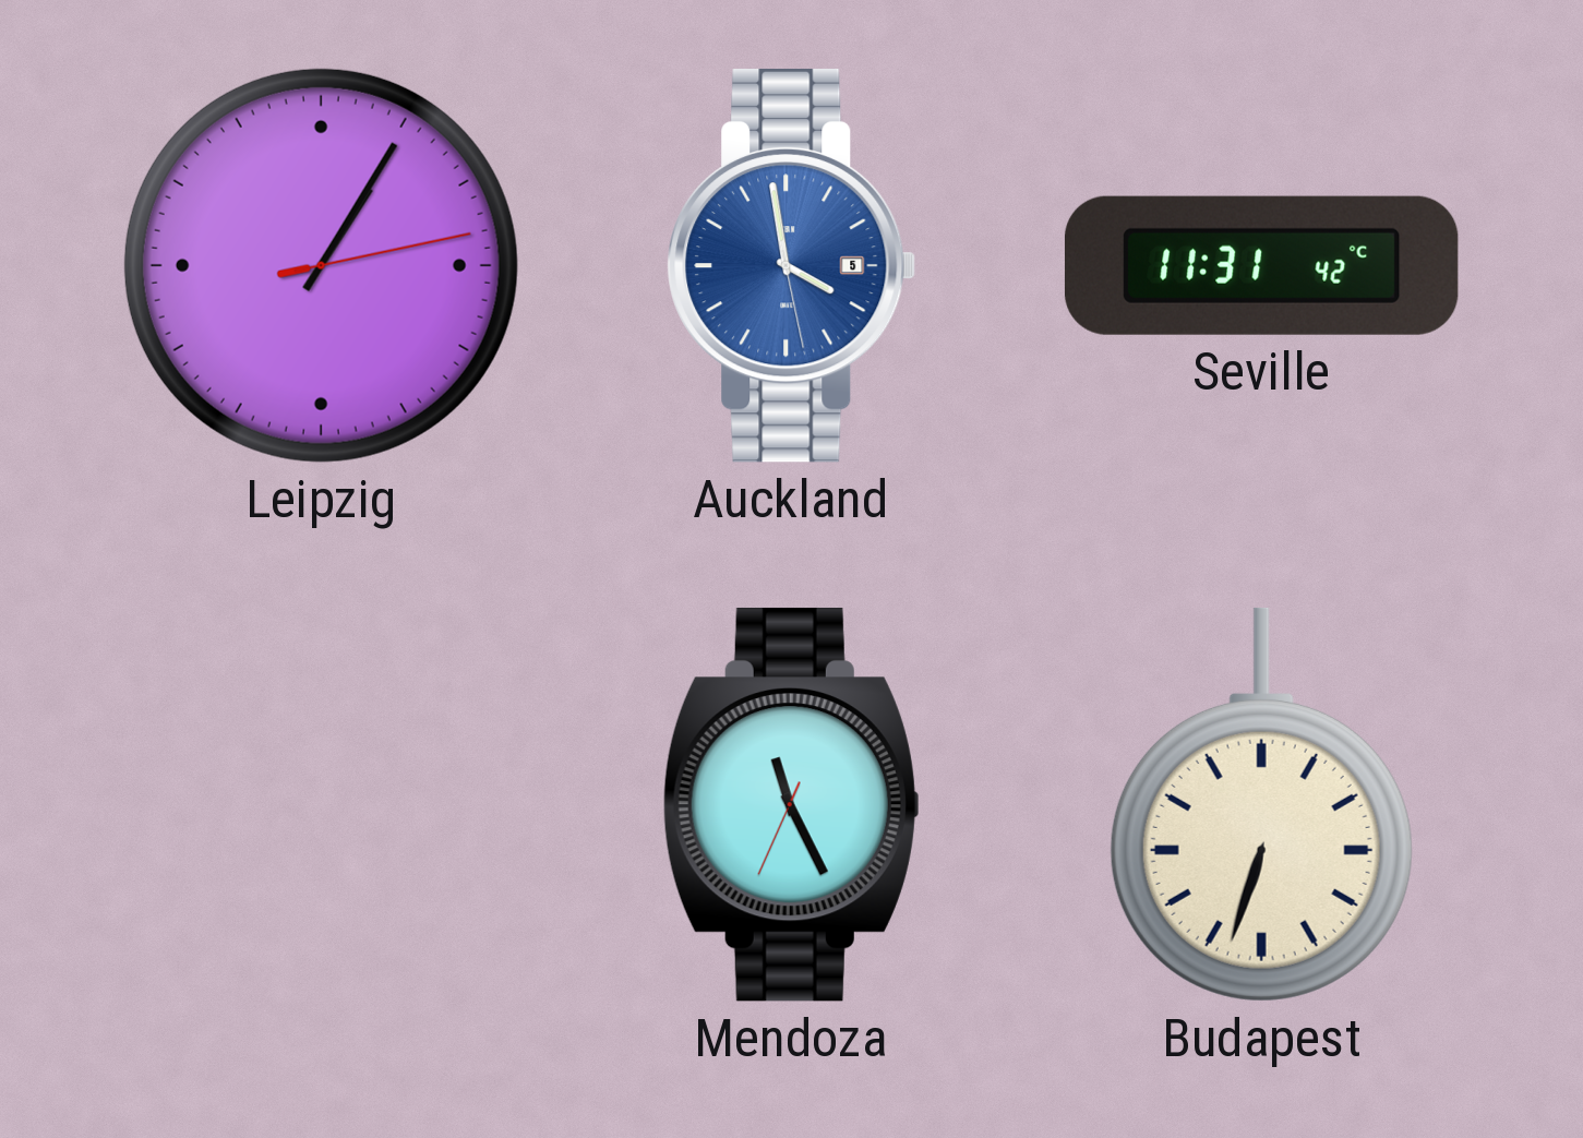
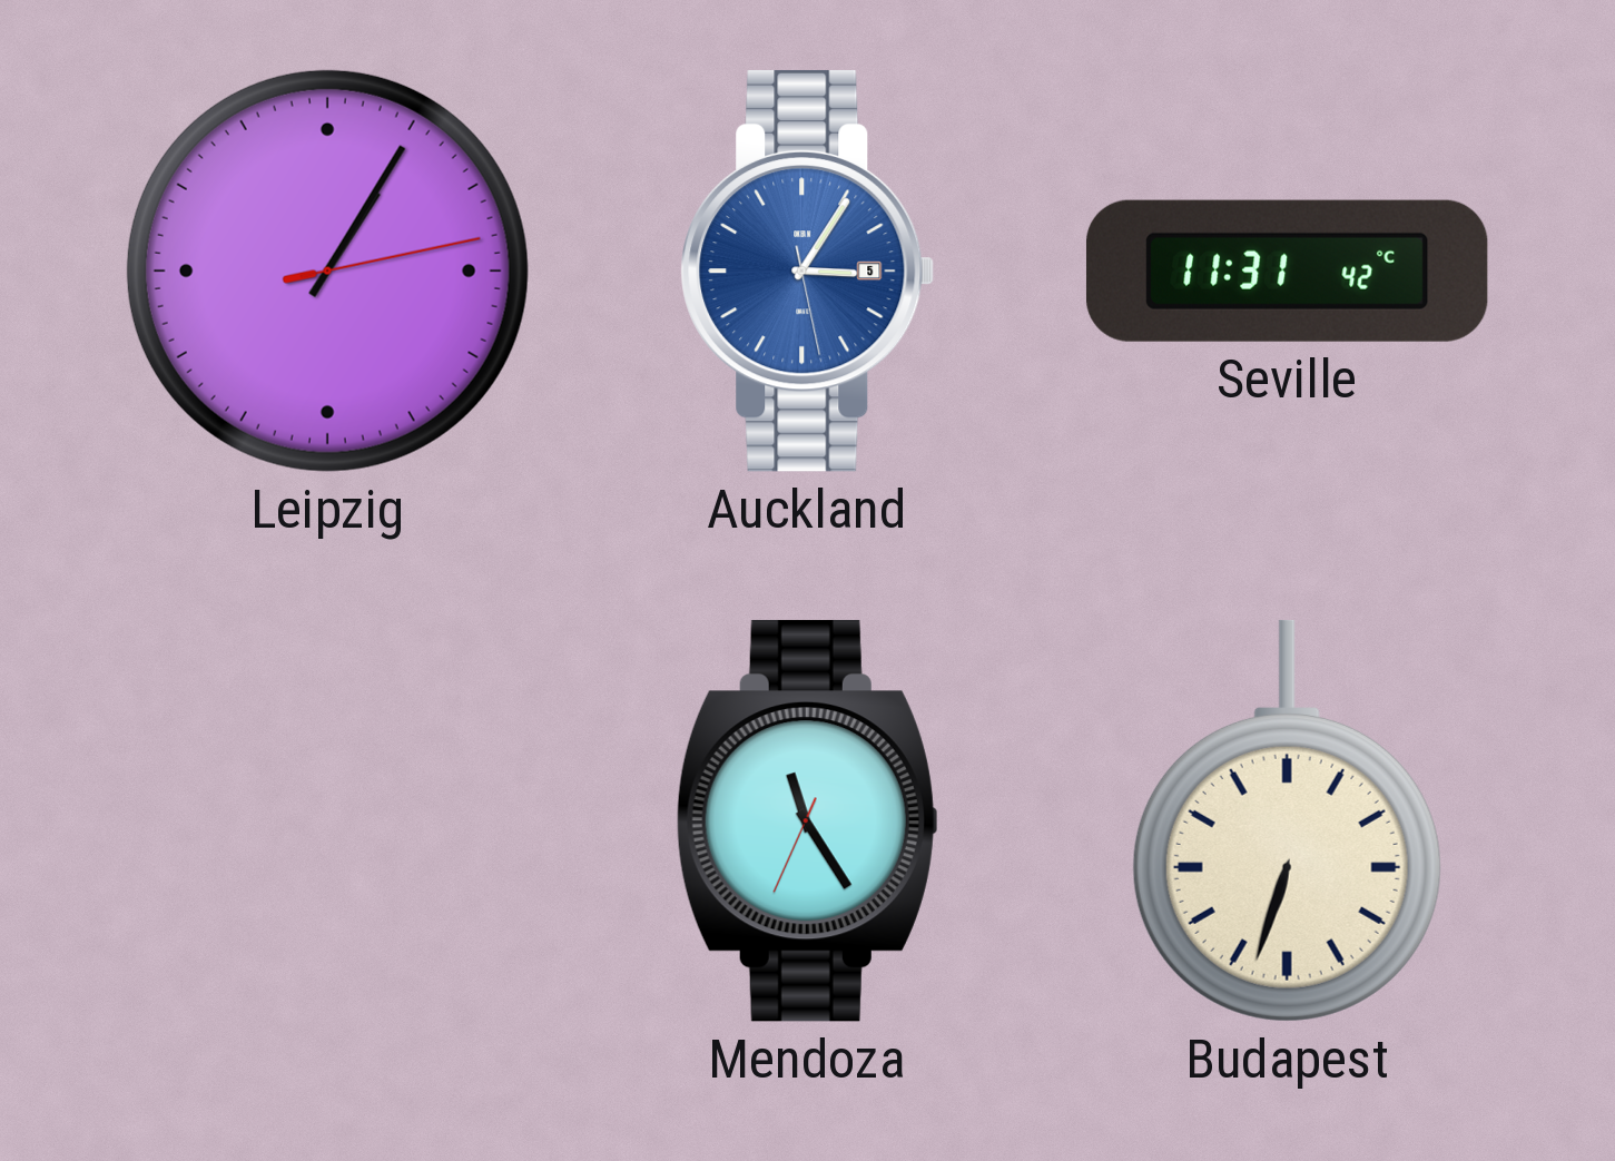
Auckland: 3:58 -> 3:05
Mendoza: 11:25 -> 11:24
